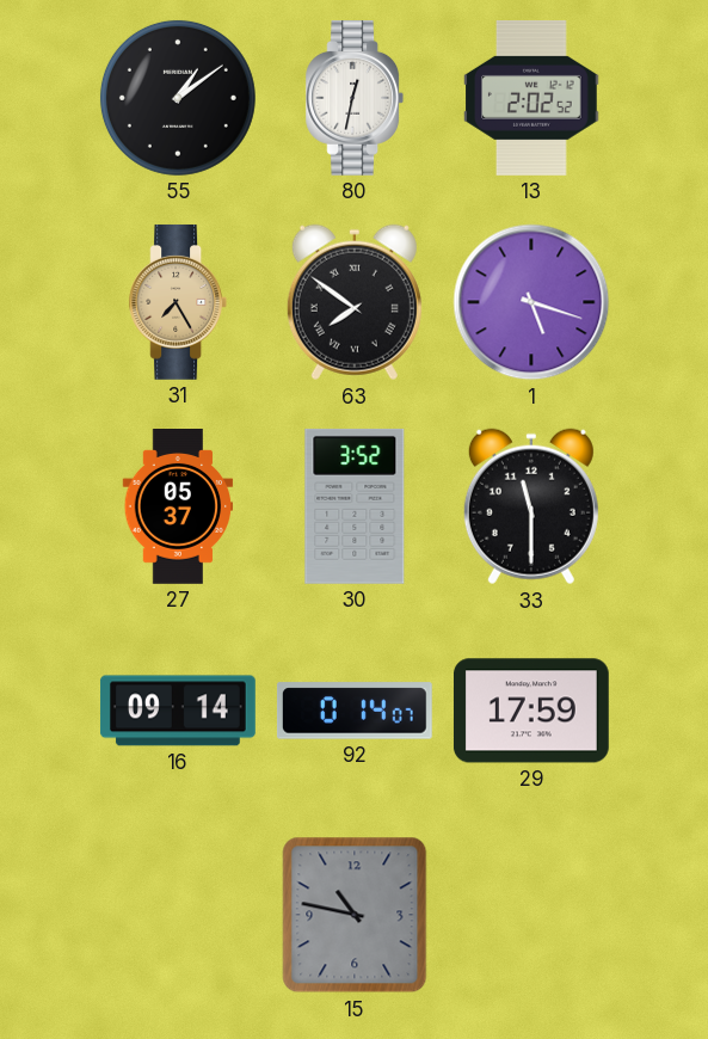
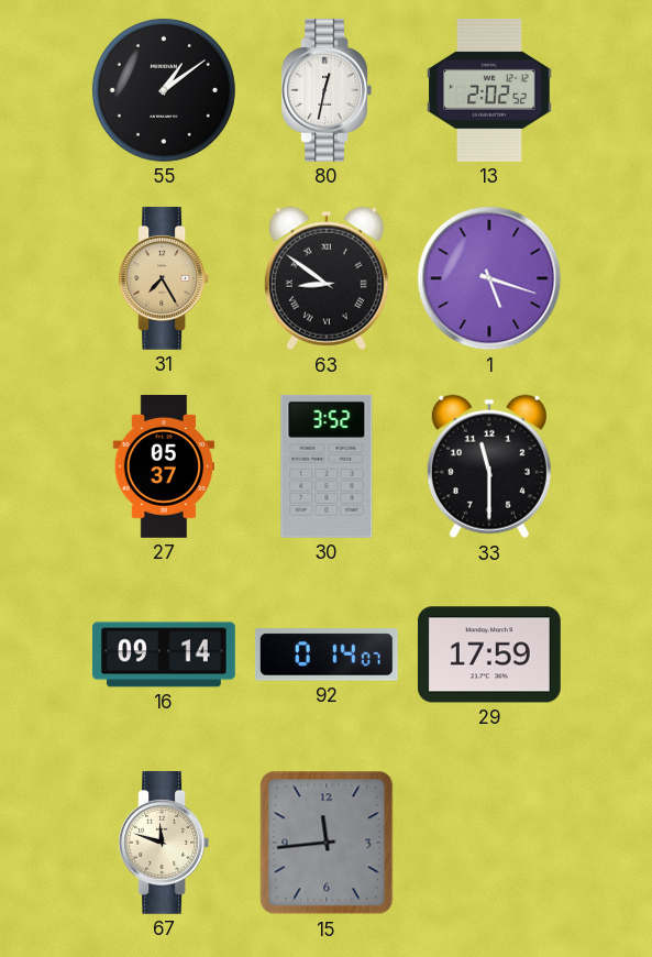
63: 7:51 -> 8:51
67: none -> 11:48
15: 10:47 -> 11:44
